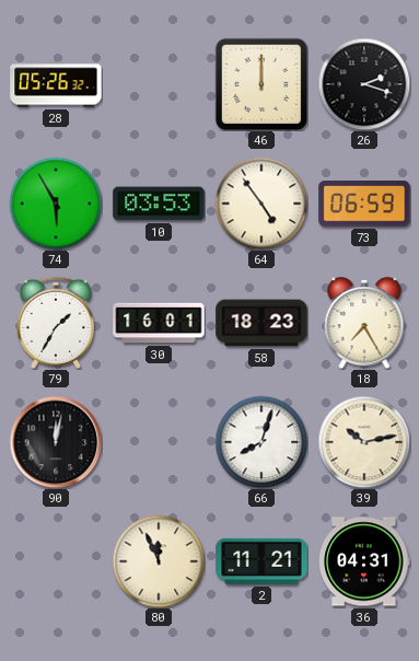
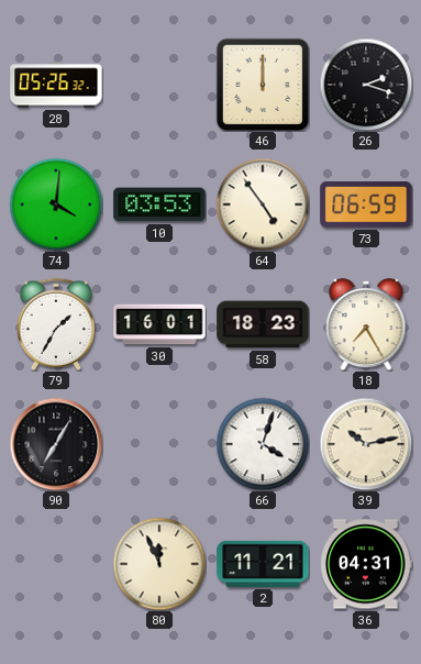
74: 5:55 -> 4:01
90: 12:02 -> 7:05
66: 8:03 -> 4:03
